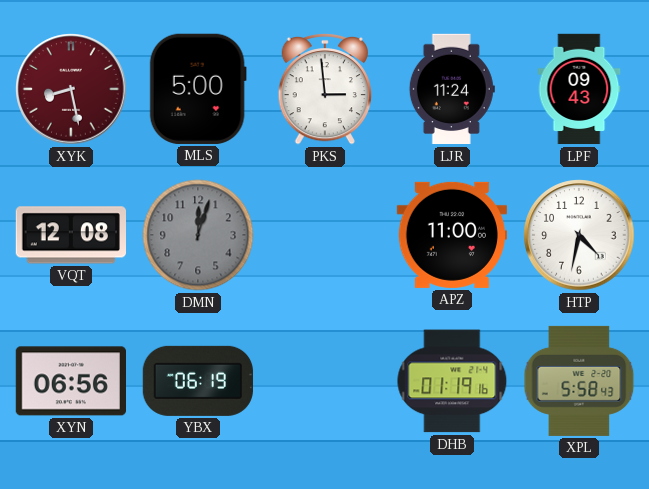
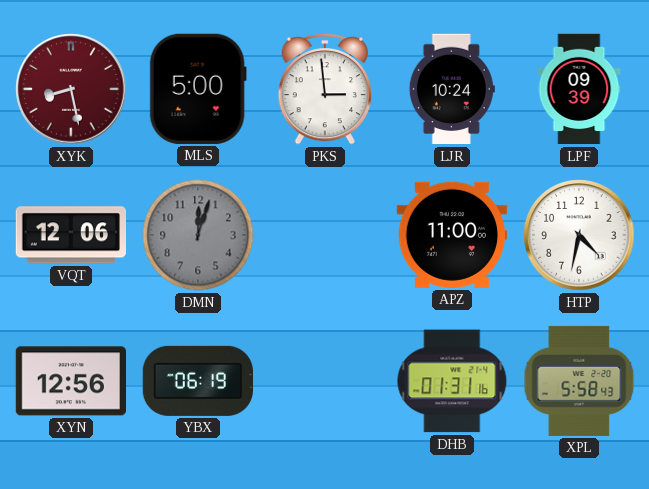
LJR: 11:24 -> 10:24
LPF: 09:43 -> 09:39
VQT: 12:08 -> 12:06
XYN: 06:56 -> 12:56
DHB: 01:19 -> 01:31
